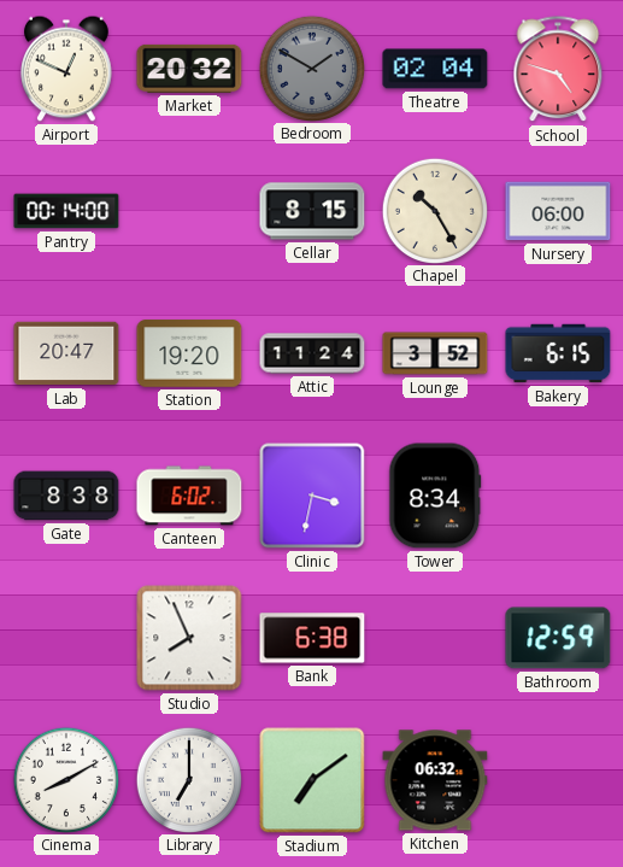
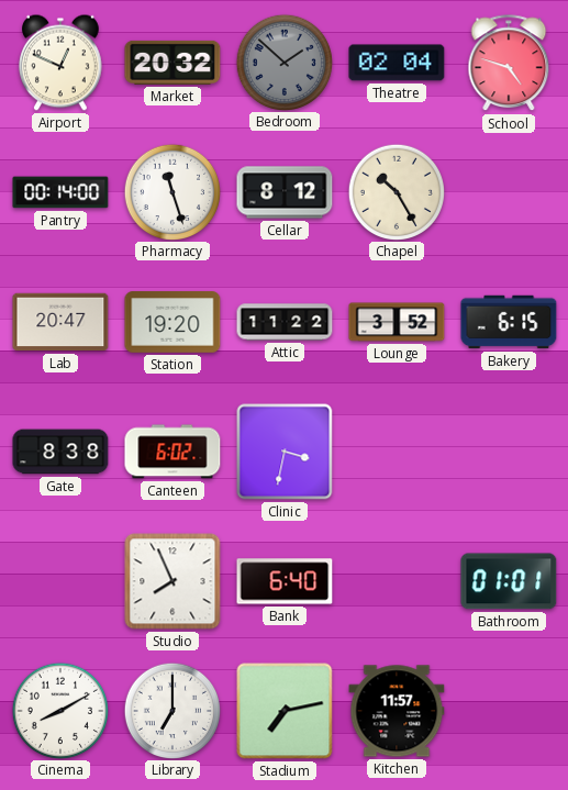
Bedroom: 1:50 -> 1:52
Pharmacy: none -> 11:27
Cellar: 8:15 -> 8:12
Nursery: 06:00 -> none
Attic: 11:24 -> 11:22
Tower: 8:34 -> none
Bank: 6:38 -> 6:40
Bathroom: 12:59 -> 01:01
Stadium: 7:09 -> 7:13
Kitchen: 06:32 -> 11:57
